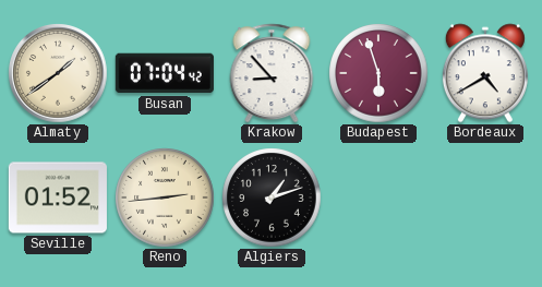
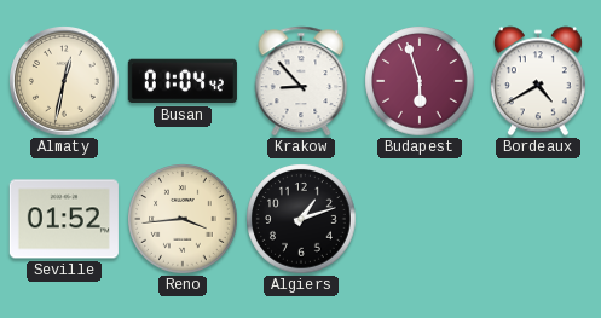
Almaty: 1:39 -> 12:32
Busan: 07:04 -> 01:04
Reno: 2:44 -> 3:44
